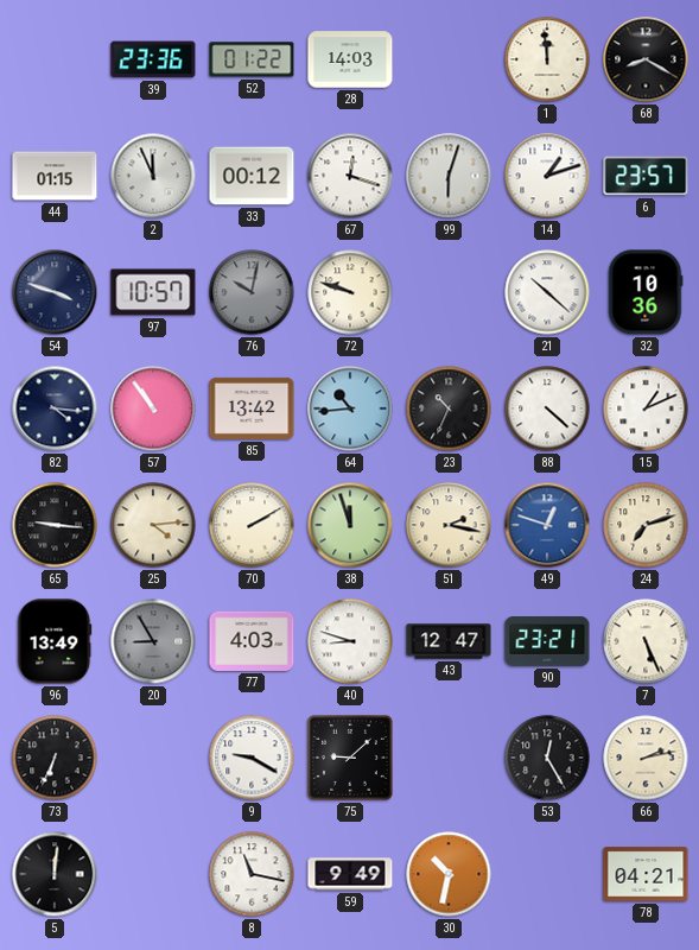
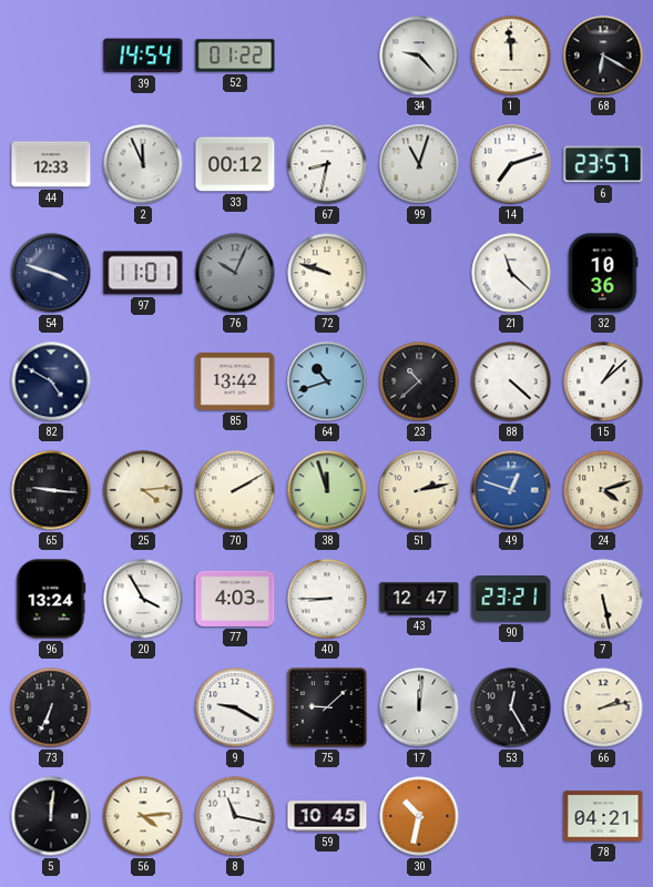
39: 23:36 -> 14:54
28: 14:03 -> none
34: none -> 9:23
68: 8:20 -> 6:20
44: 01:15 -> 12:33
67: 12:18 -> 8:32
99: 6:03 -> 11:03
14: 1:12 -> 7:12
97: 10:57 -> 11:01
76: 10:02 -> 10:04
21: 10:22 -> 11:22
82: 4:16 -> 4:50
57: 10:54 -> none
64: 10:44 -> 10:42
23: 10:34 -> 10:38
15: 1:11 -> 1:08
51: 2:17 -> 2:13
24: 7:12 -> 4:12
96: 13:49 -> 13:24
20: 8:55 -> 3:55
20 dial: grey -> white
40: 8:48 -> 8:45
7: 5:26 -> 5:28
17: none -> 12:01
56: none -> 4:14
59: 9:49 -> 10:45
